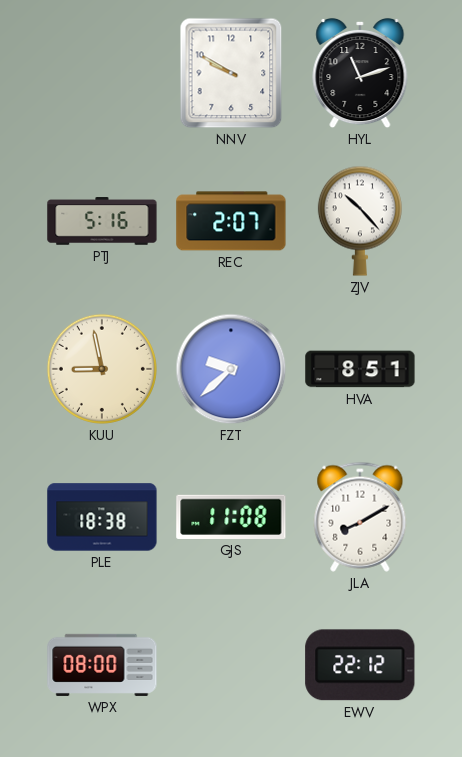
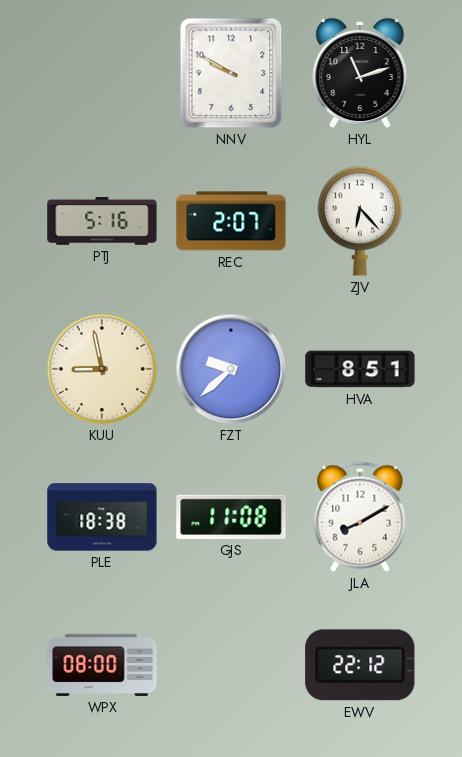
ZJV: 10:23 -> 6:23
